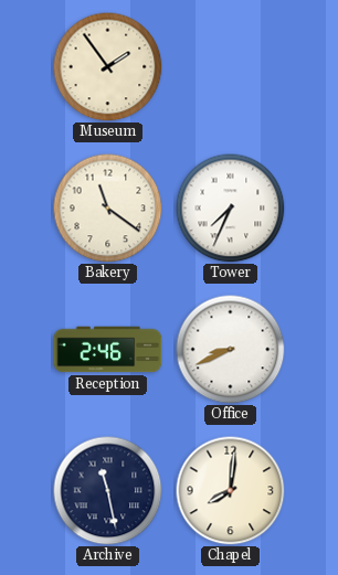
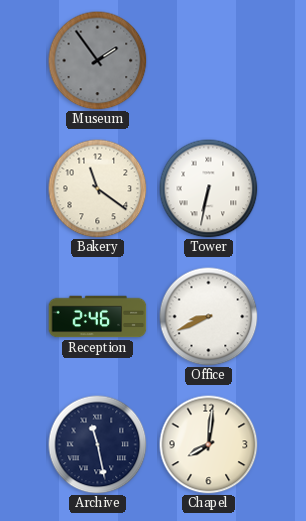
Museum dial: cream -> grey
Tower: 7:34 -> 6:32
